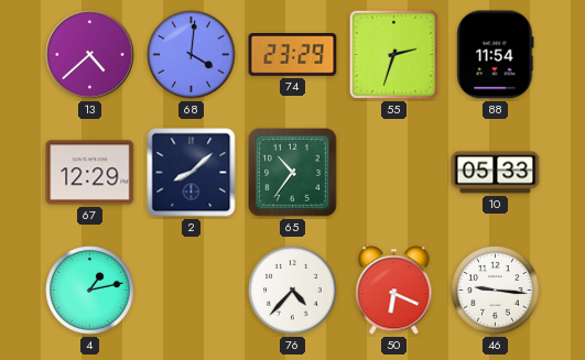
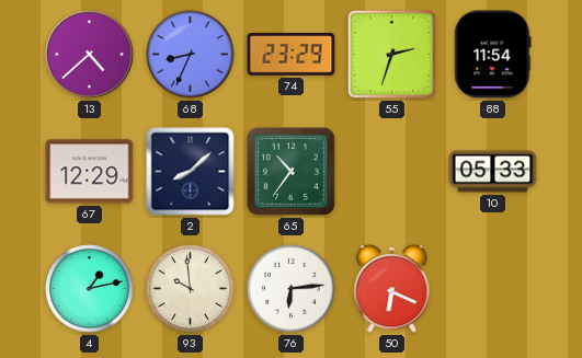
68: 4:01 -> 8:34
93: none -> 9:59
76: 4:37 -> 6:14
46: 9:16 -> none
